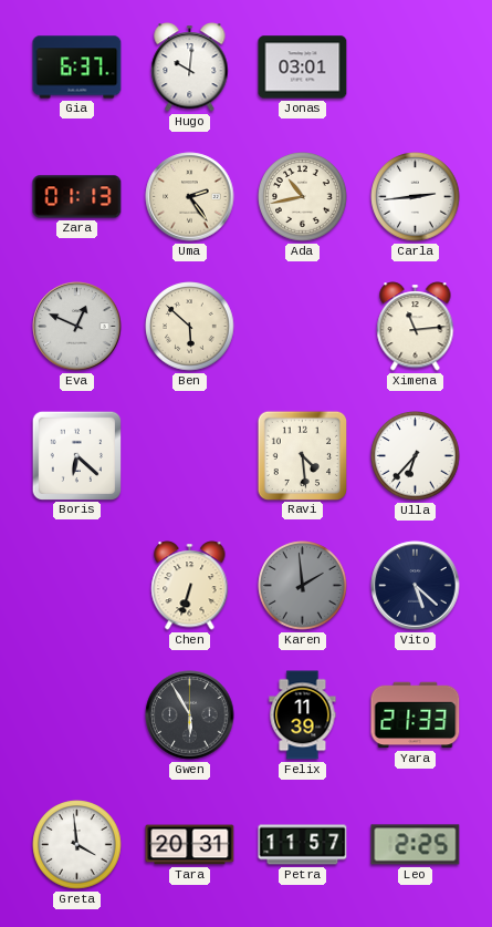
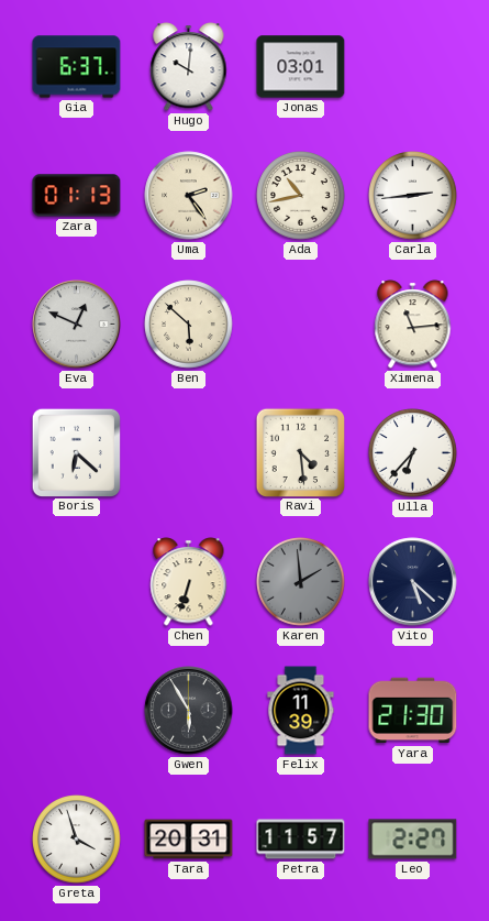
Yara: 21:33 -> 21:30
Greta: 3:59 -> 3:57
Leo: 2:25 -> 2:27
